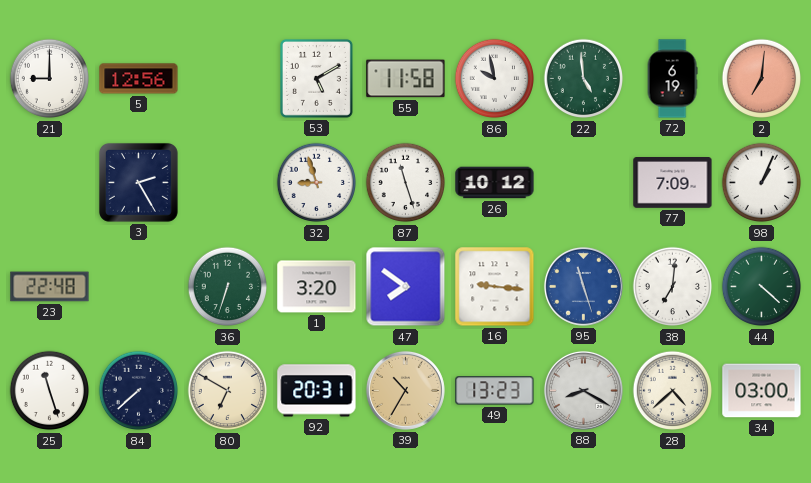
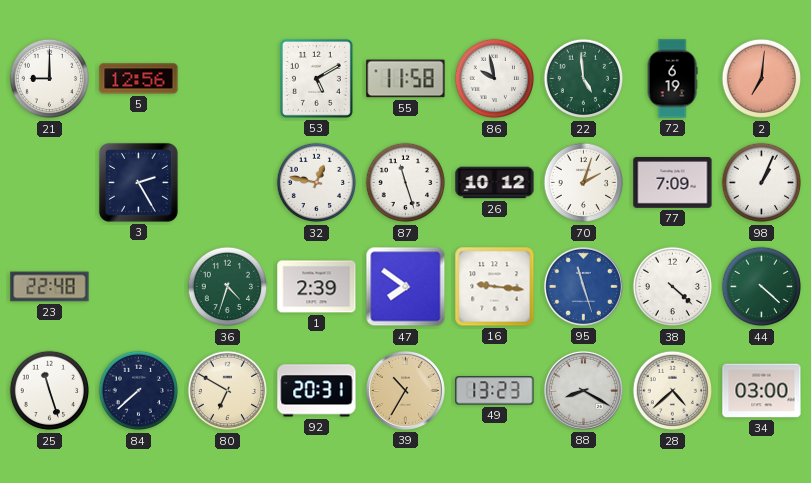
32: 8:57 -> 12:47
70: none -> 2:03
36: 6:33 -> 4:33
1: 3:20 -> 2:39
38: 7:01 -> 4:22
